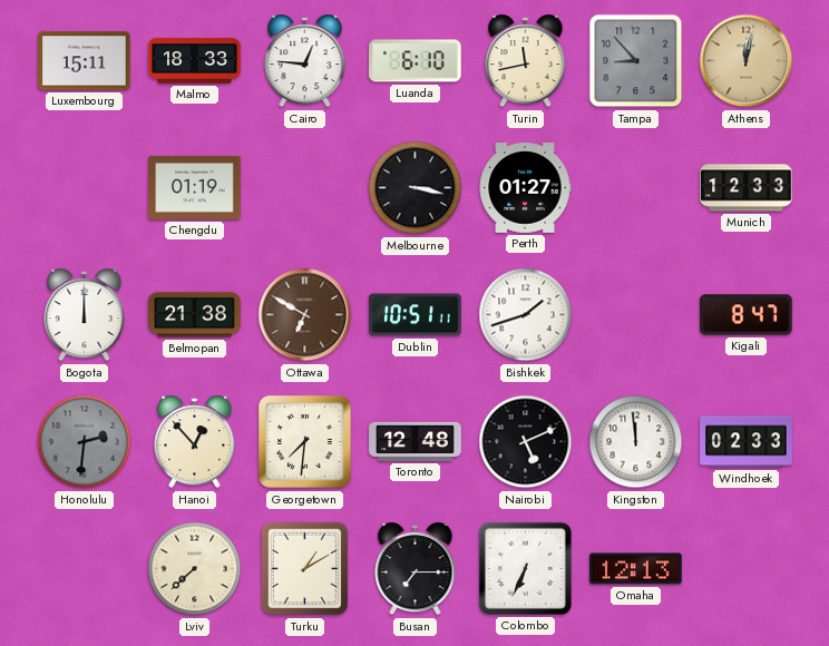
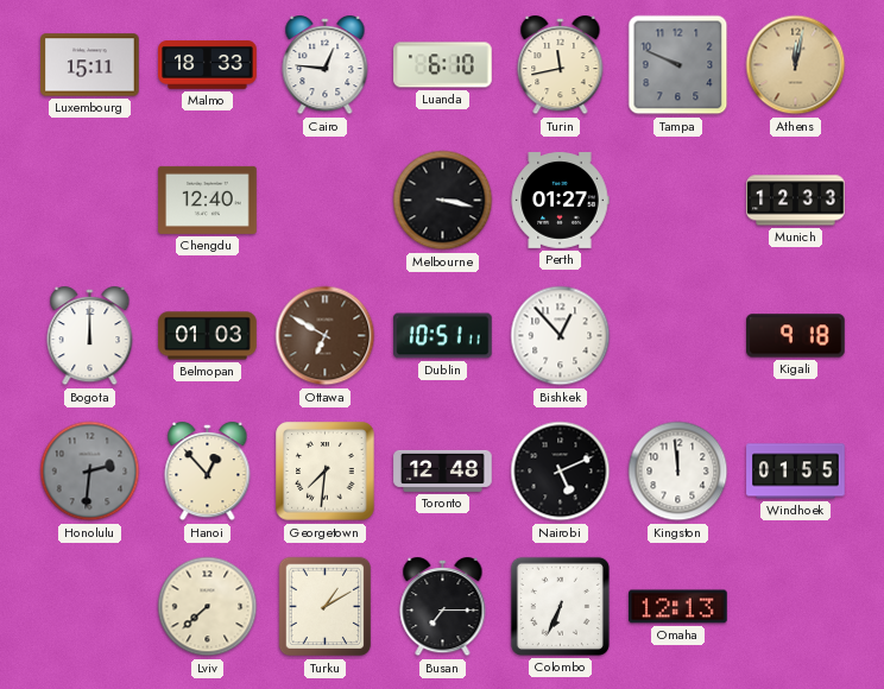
Tampa: 8:53 -> 9:49
Chengdu: 01:19 -> 12:40
Belmopan: 21:38 -> 01:03
Bishkek: 1:42 -> 12:53
Kigali: 8:47 -> 9:18
Windhoek: 02:33 -> 01:55
